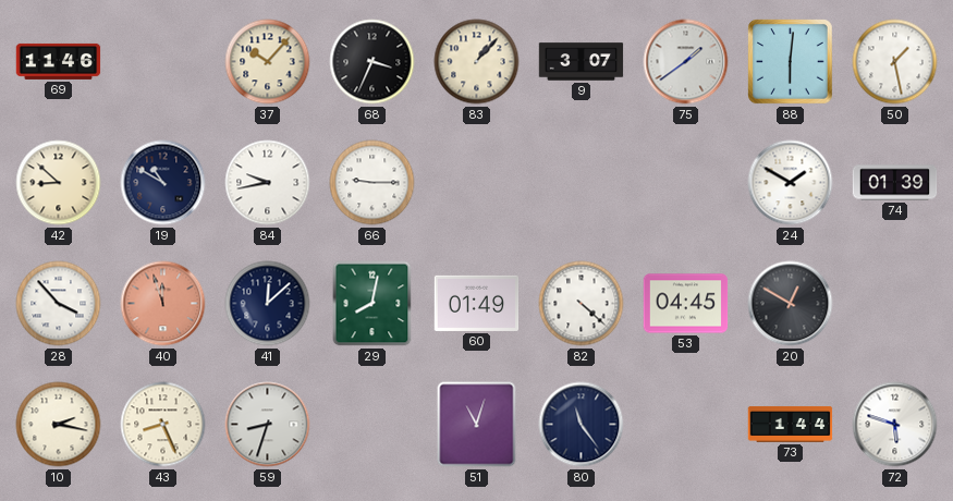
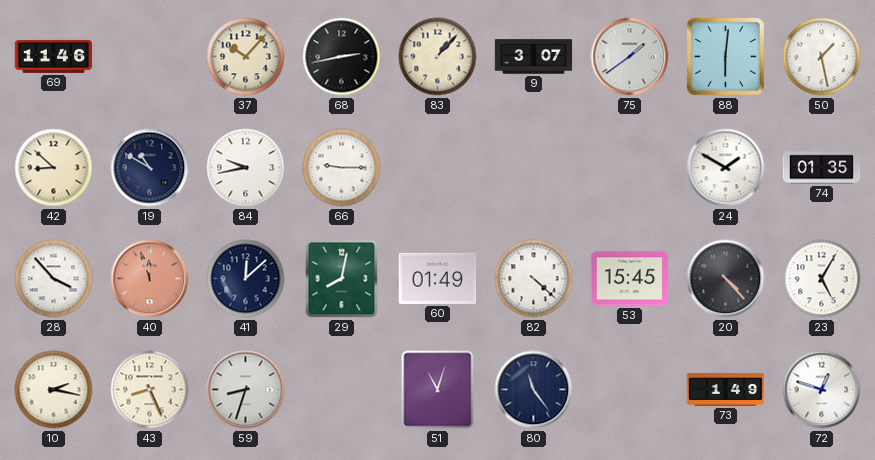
68: 3:34 -> 2:43
74: 01:39 -> 01:35
53: 04:45 -> 15:45
20: 12:50 -> 4:23
23: none -> 5:05
73: 1:44 -> 1:49
72: 5:48 -> 12:48
